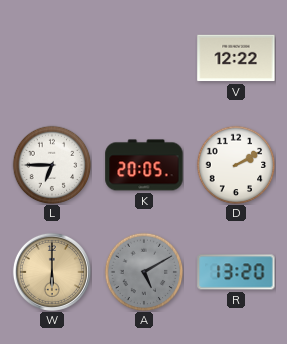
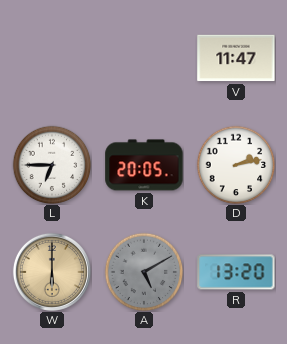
V: 12:22 -> 11:47
D: 2:10 -> 2:13
